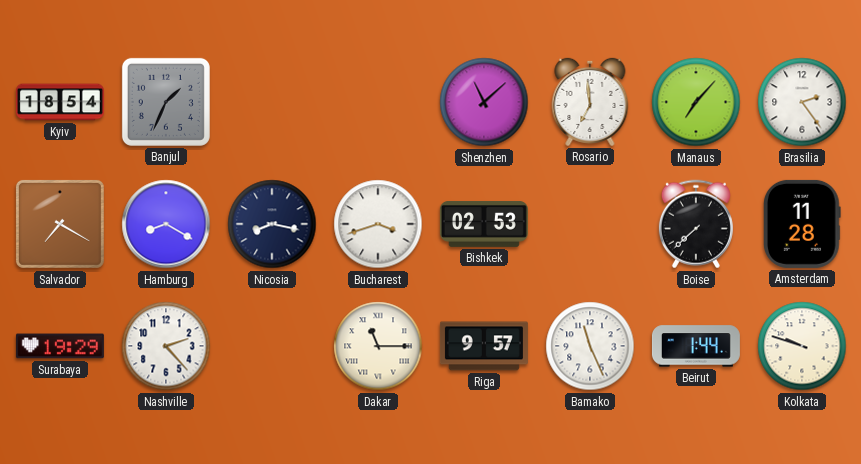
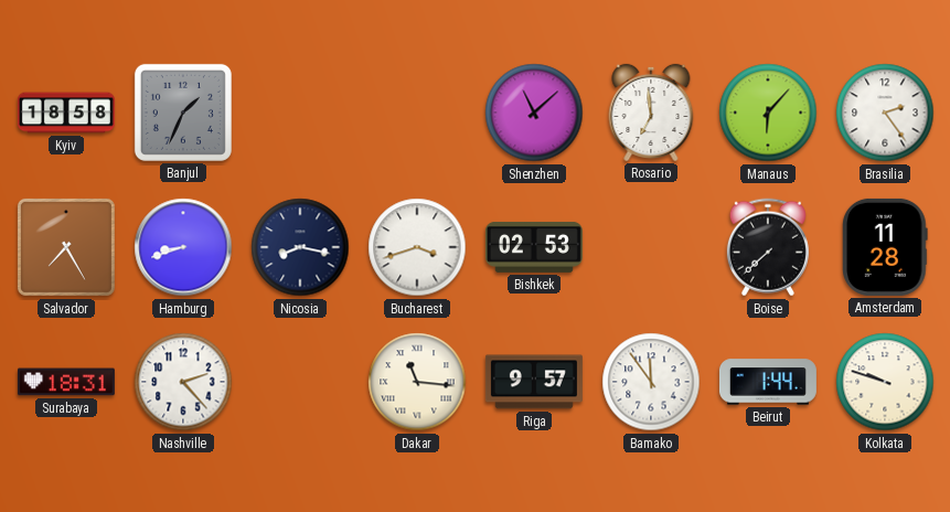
Kyiv: 18:54 -> 18:58
Manaus: 7:07 -> 6:07
Salvador: 7:20 -> 7:25
Hamburg: 8:20 -> 8:42
Surabaya: 19:29 -> 18:31
Dakar: 11:15 -> 11:16
Bamako: 11:26 -> 11:54
